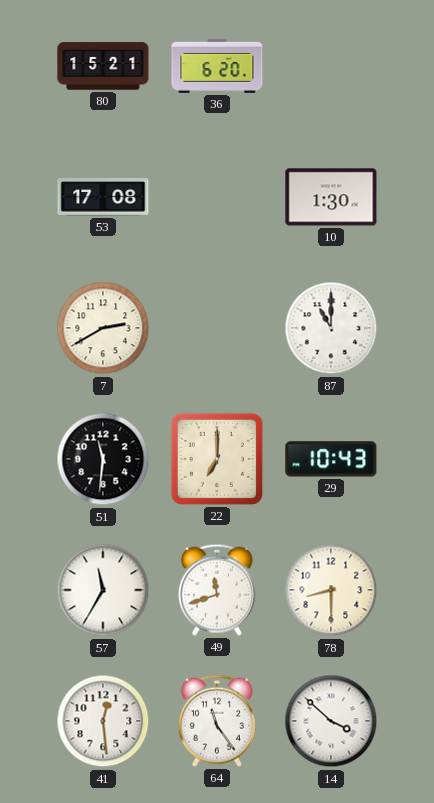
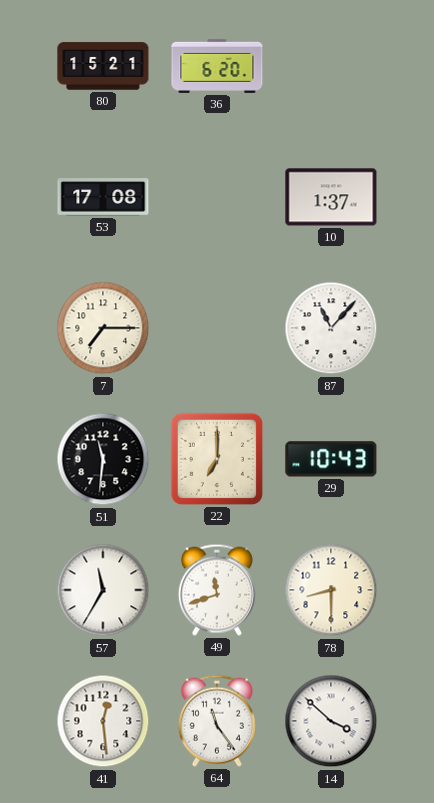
10: 1:30 -> 1:37
7: 2:40 -> 7:15
87: 11:00 -> 11:07
